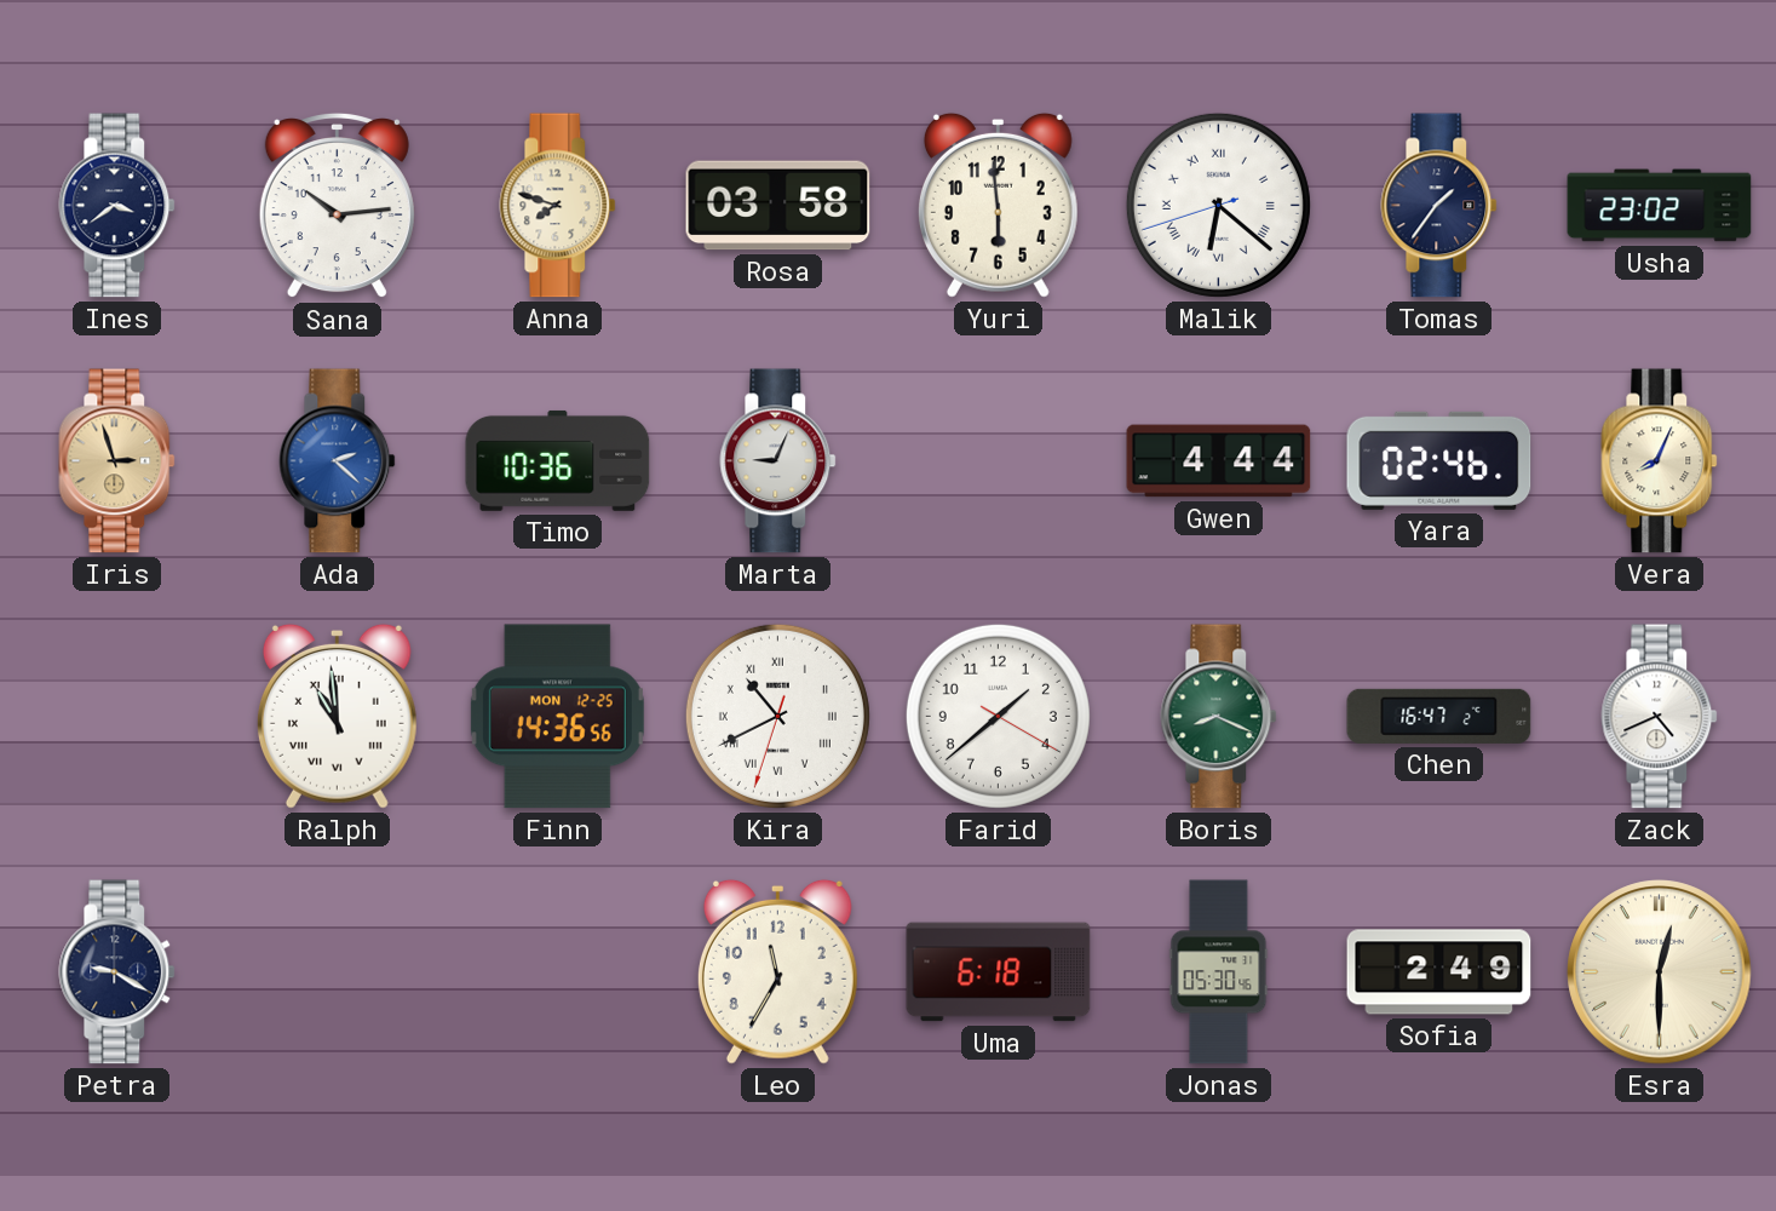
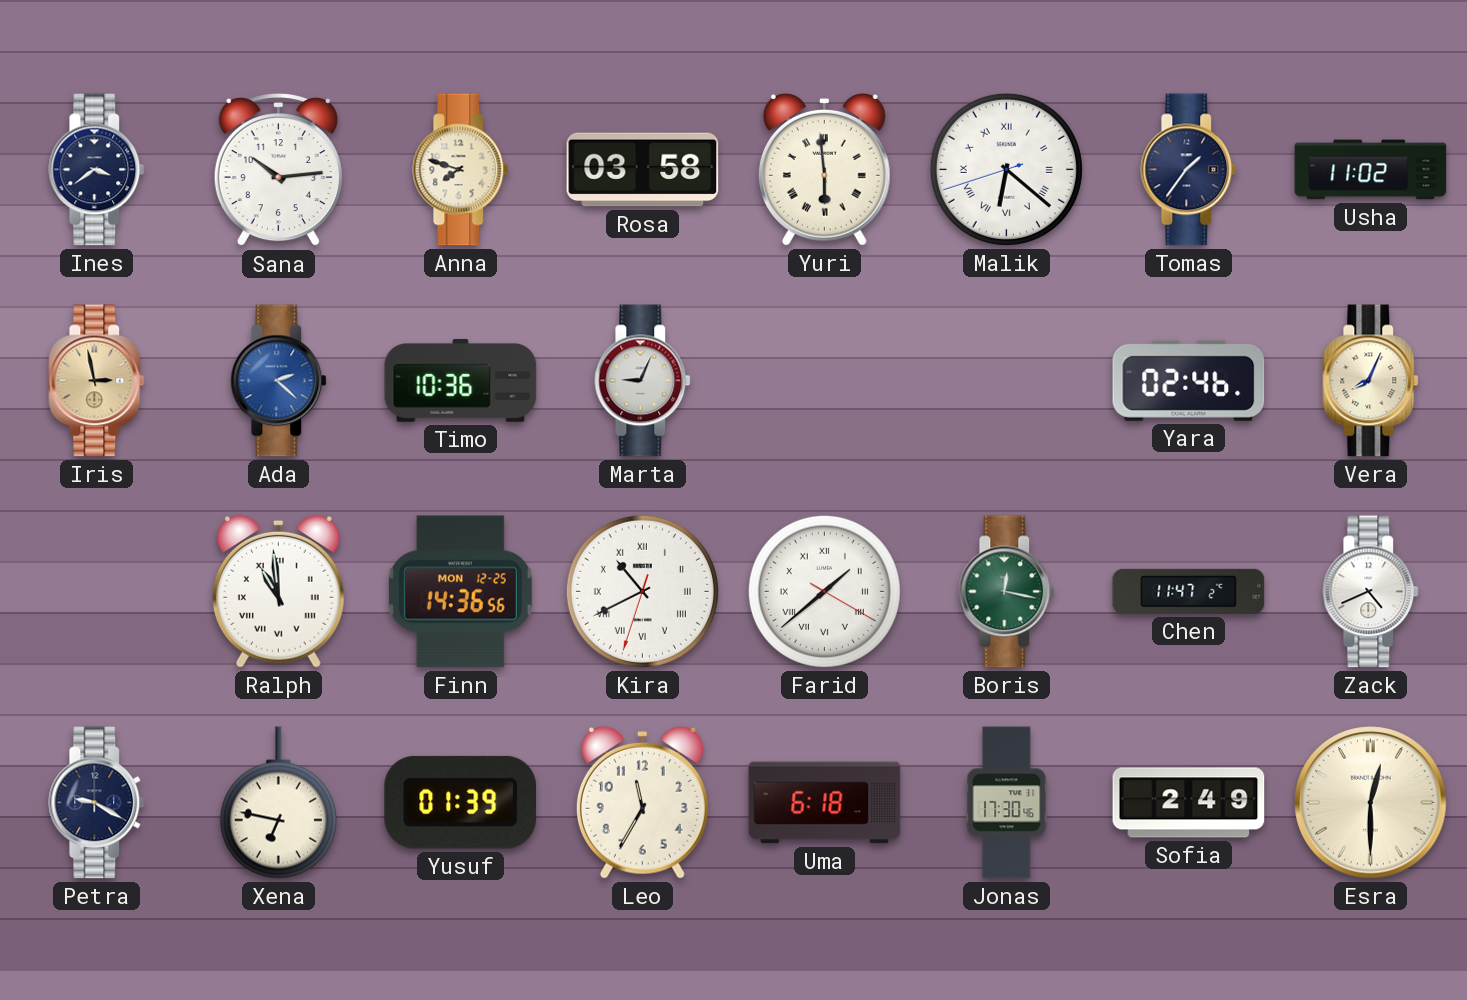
Yuri numerals: Arabic -> Roman
Usha: 23:02 -> 11:02
Iris: 2:57 -> 2:58
Gwen: 4:44 -> none
Farid numerals: Arabic -> Roman
Boris: 8:19 -> 12:17
Chen: 16:47 -> 11:47
Xena: none -> 6:47
Yusuf: none -> 01:39
Jonas: 05:30 -> 17:30
